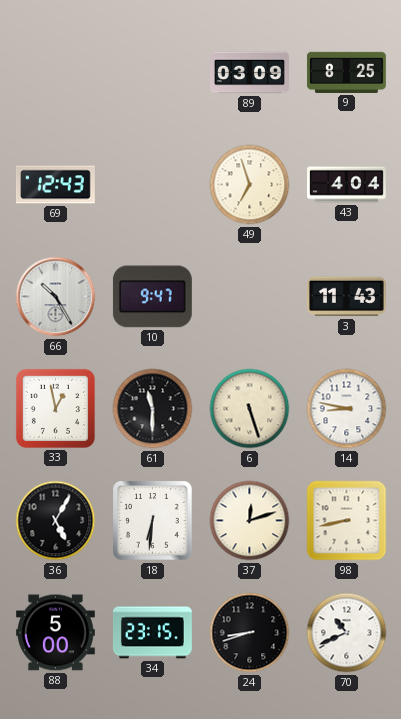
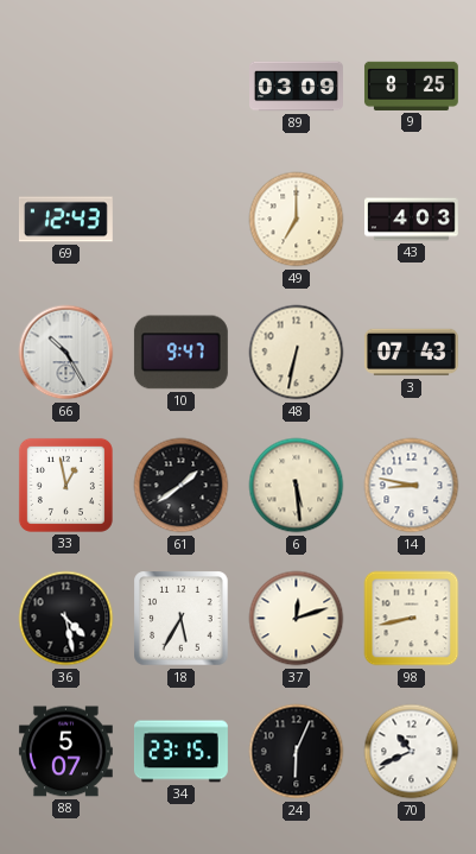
49: 6:57 -> 7:00
43: 4:04 -> 4:03
48: none -> 6:32
3: 11:43 -> 07:43
61: 11:30 -> 1:39
6: 5:27 -> 5:29
36: 5:05 -> 4:28
18: 6:31 -> 5:35
88: 5:00 -> 5:07
24: 8:42 -> 6:04
